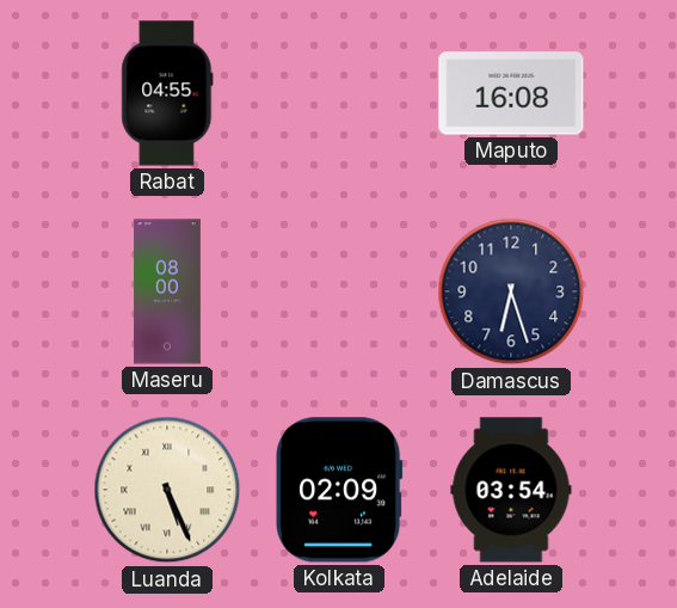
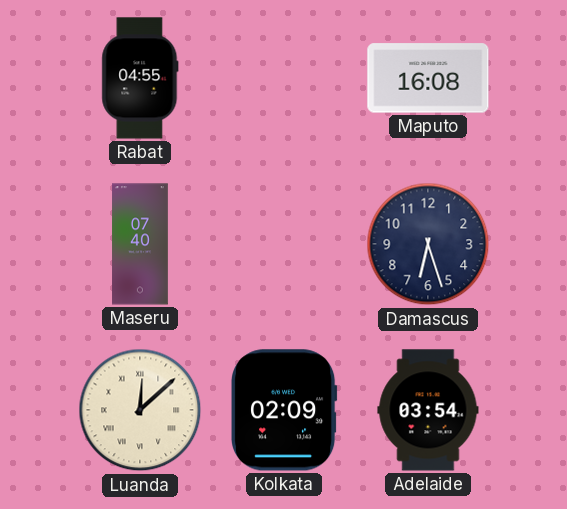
Maseru: 08:00 -> 07:40
Luanda: 5:26 -> 12:08
